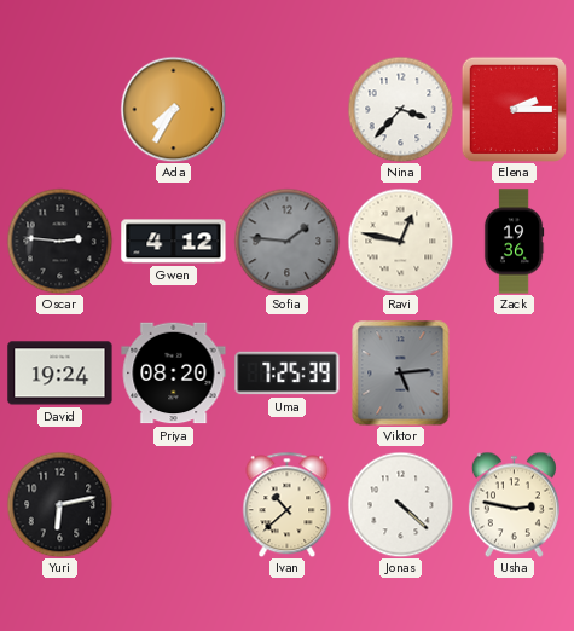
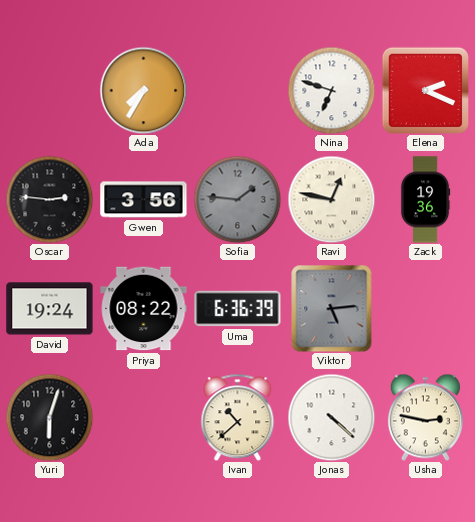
Nina: 3:37 -> 6:48
Elena: 2:15 -> 2:19
Gwen: 4:12 -> 3:56
Priya: 08:20 -> 08:22
Uma: 7:25 -> 6:36
Yuri: 6:13 -> 6:03
